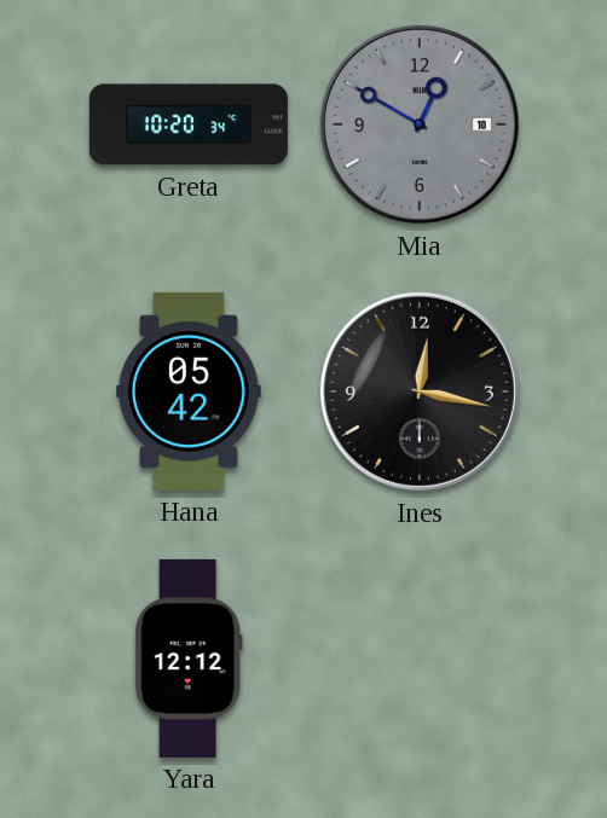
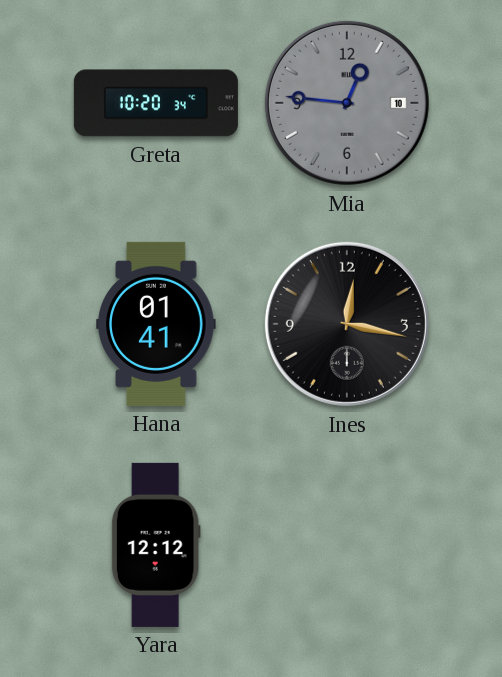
Mia: 12:50 -> 12:46
Hana: 05:42 -> 01:41
